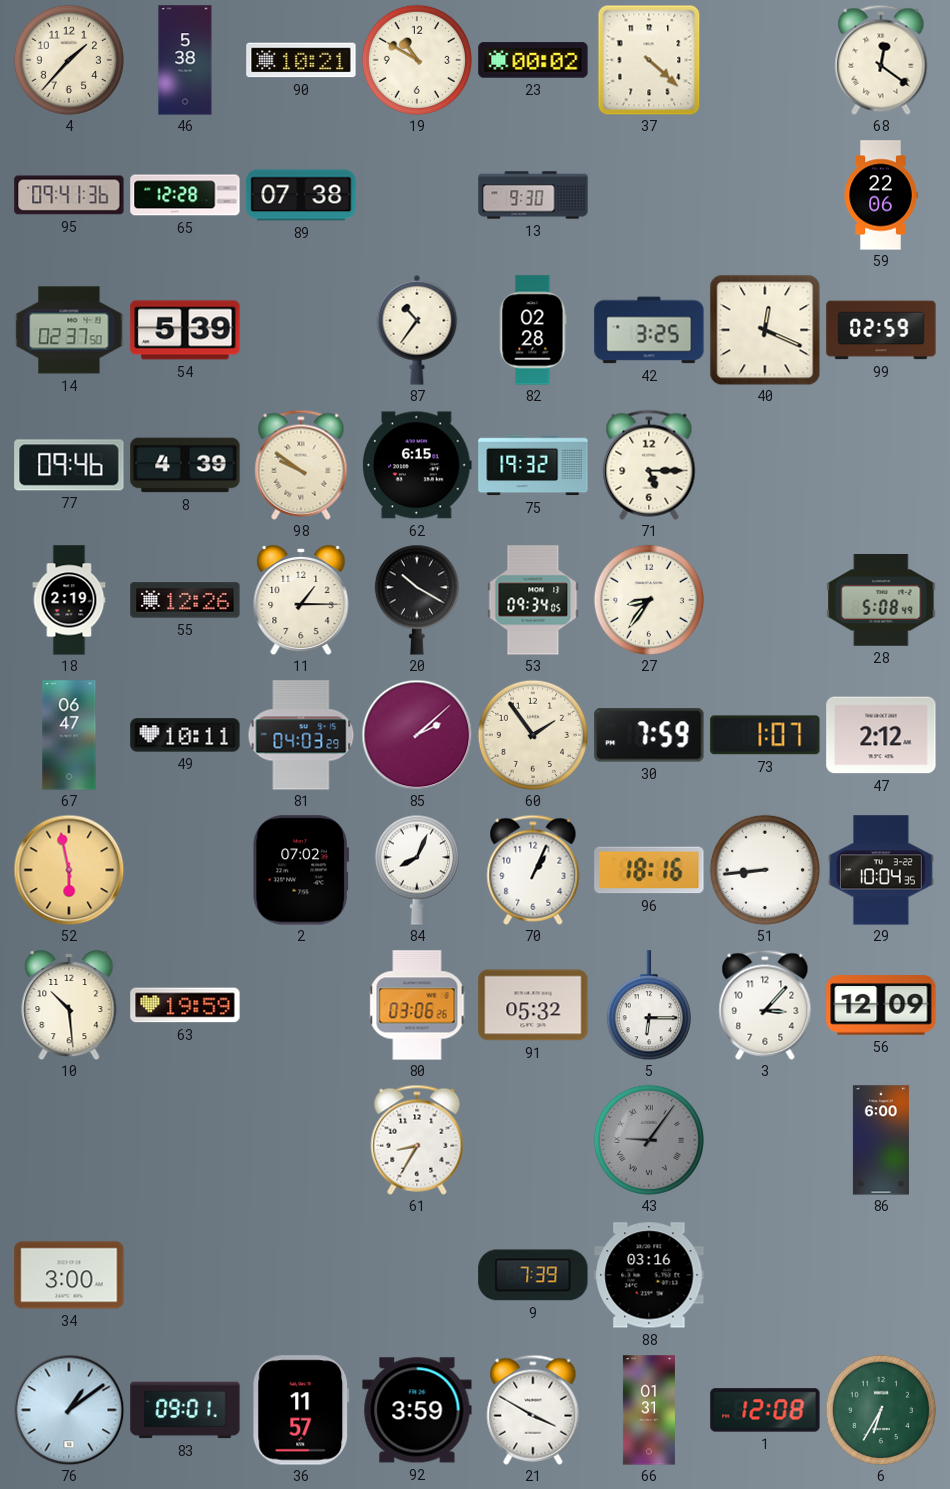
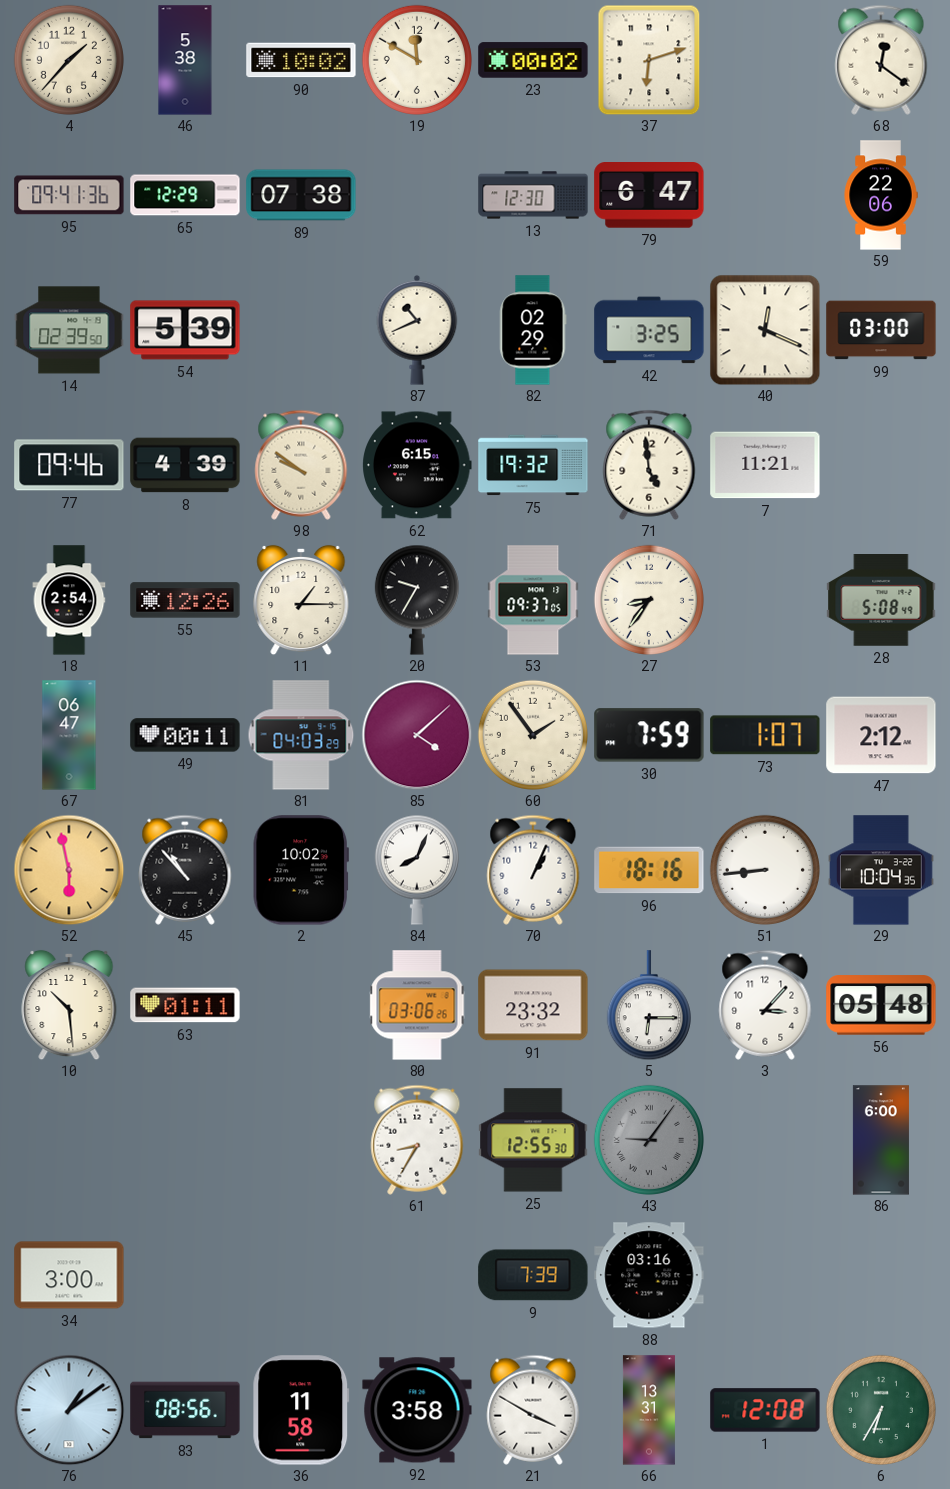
90: 10:21 -> 10:02
19: 10:50 -> 11:50
37: 4:22 -> 6:12
65: 12:28 -> 12:29
13: 9:30 -> 12:30
79: none -> 6:47
14: 02:37 -> 02:39
87: 10:36 -> 10:41
82: 02:28 -> 02:29
99: 02:59 -> 03:00
71: 5:15 -> 4:59
7: none -> 11:21
18: 2:19 -> 2:54
20: 10:20 -> 9:35
53: 09:34 -> 09:37
49: 10:11 -> 00:11
85: 2:08 -> 4:08
45: none -> 10:53
2: 07:02 -> 10:02
63: 19:59 -> 01:11
91: 05:32 -> 23:32
56: 12:09 -> 05:48
25: none -> 12:55
83: 09:01 -> 08:56
36: 11:57 -> 11:58
92: 3:59 -> 3:58
66: 01:31 -> 13:31
